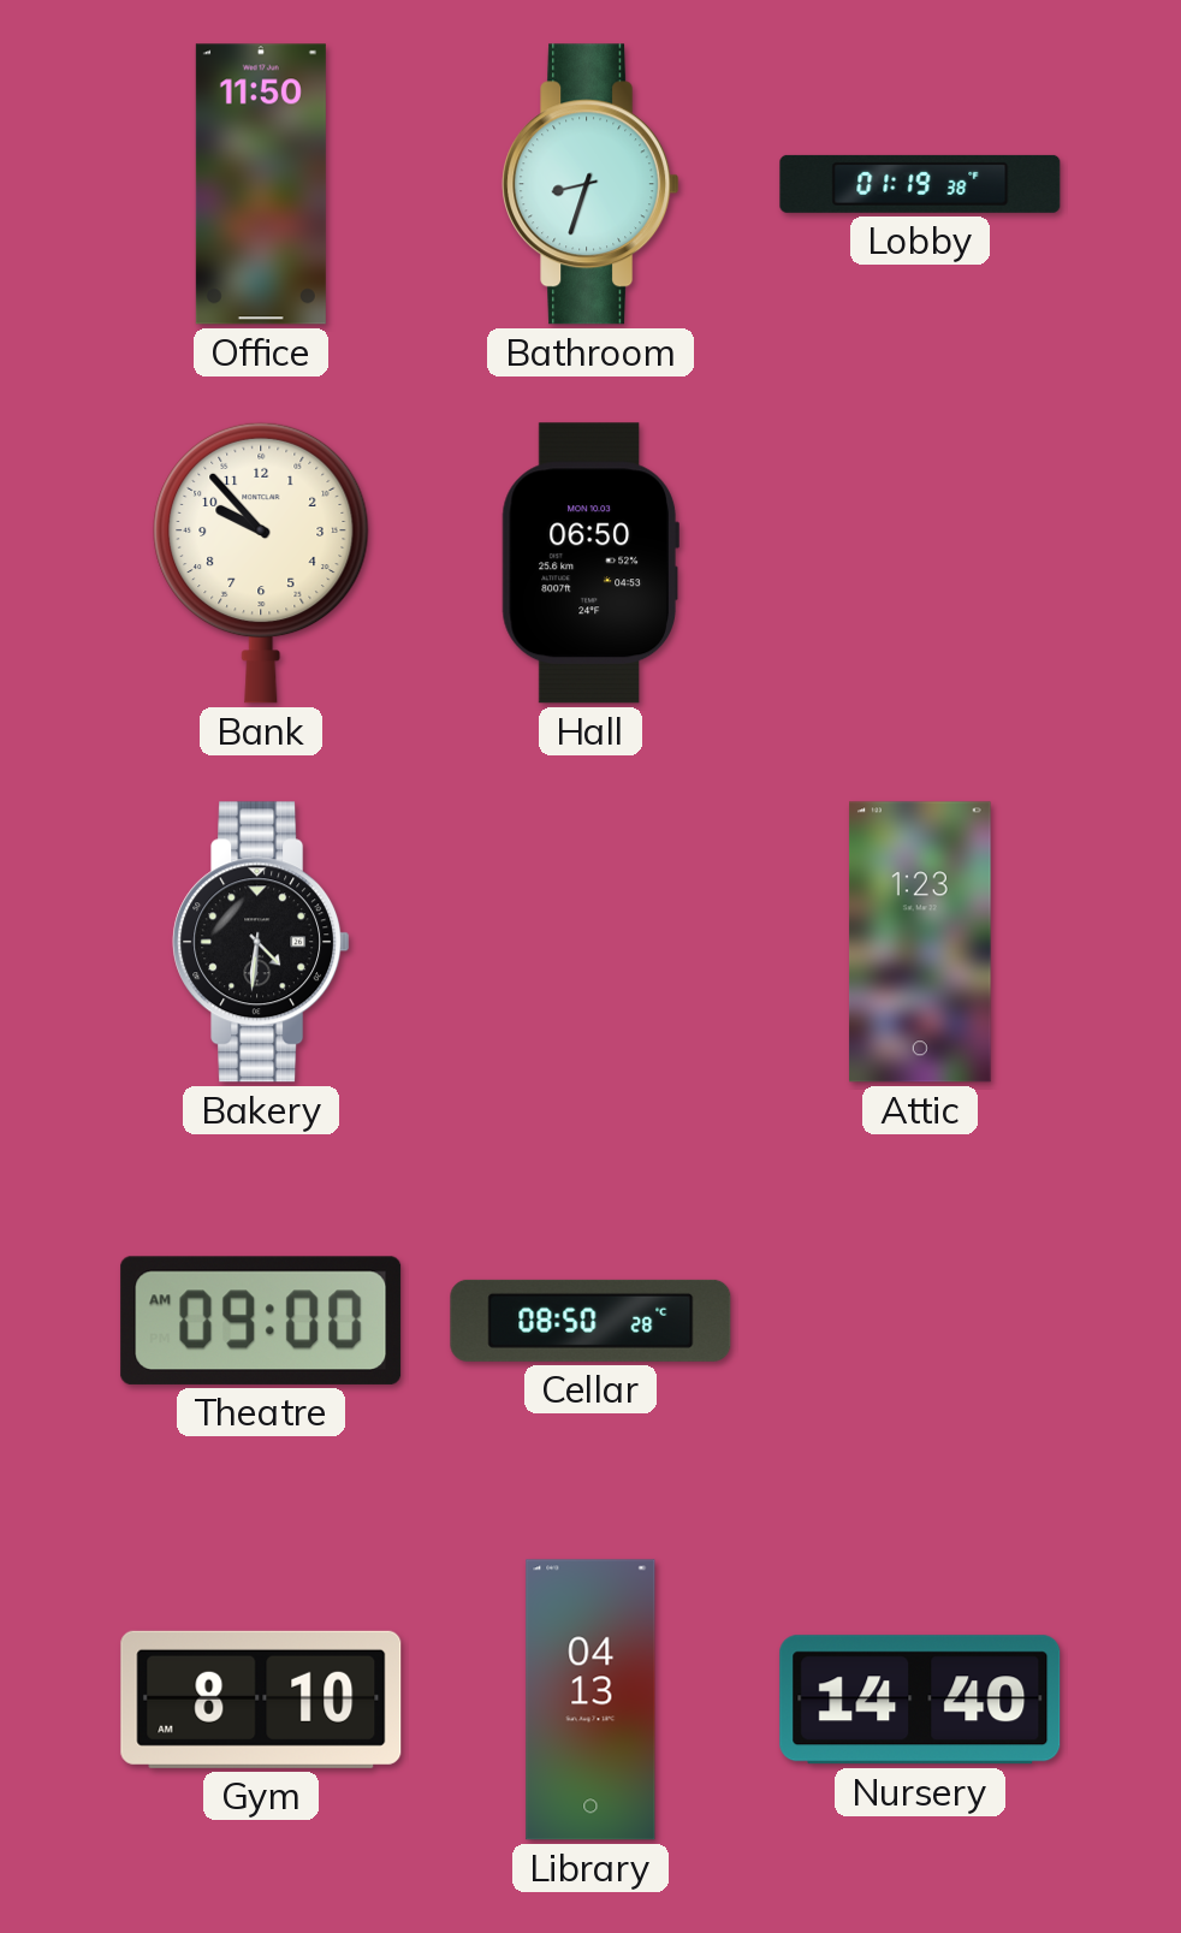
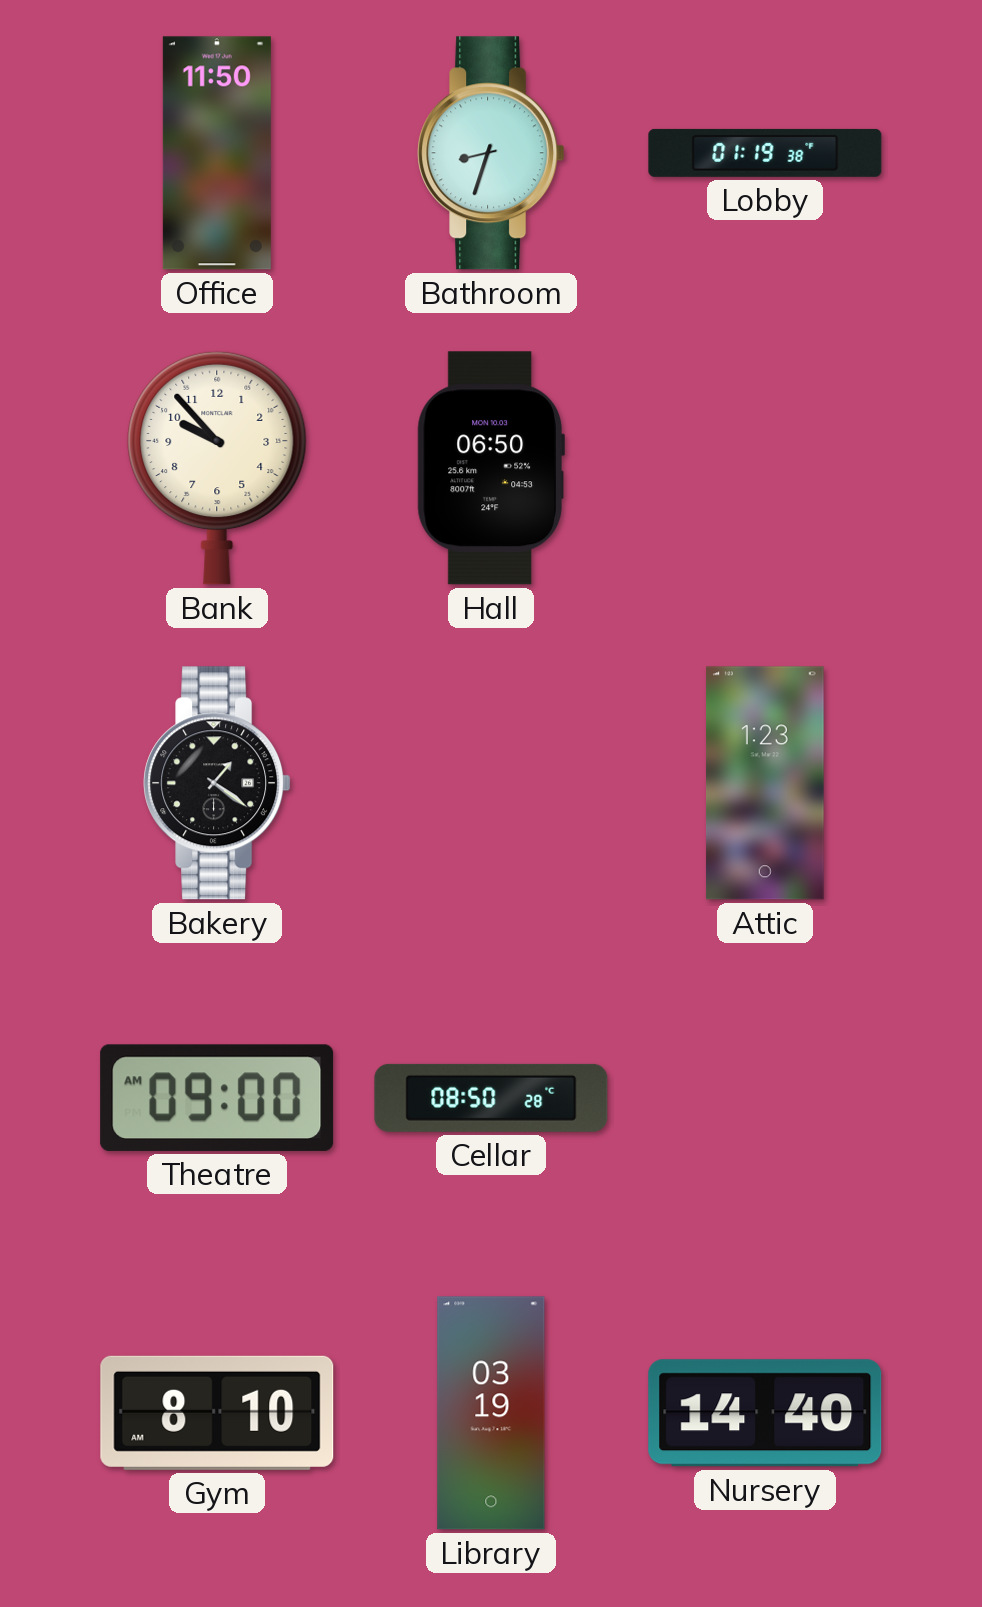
Bakery: 4:31 -> 1:21
Library: 04:13 -> 03:19
